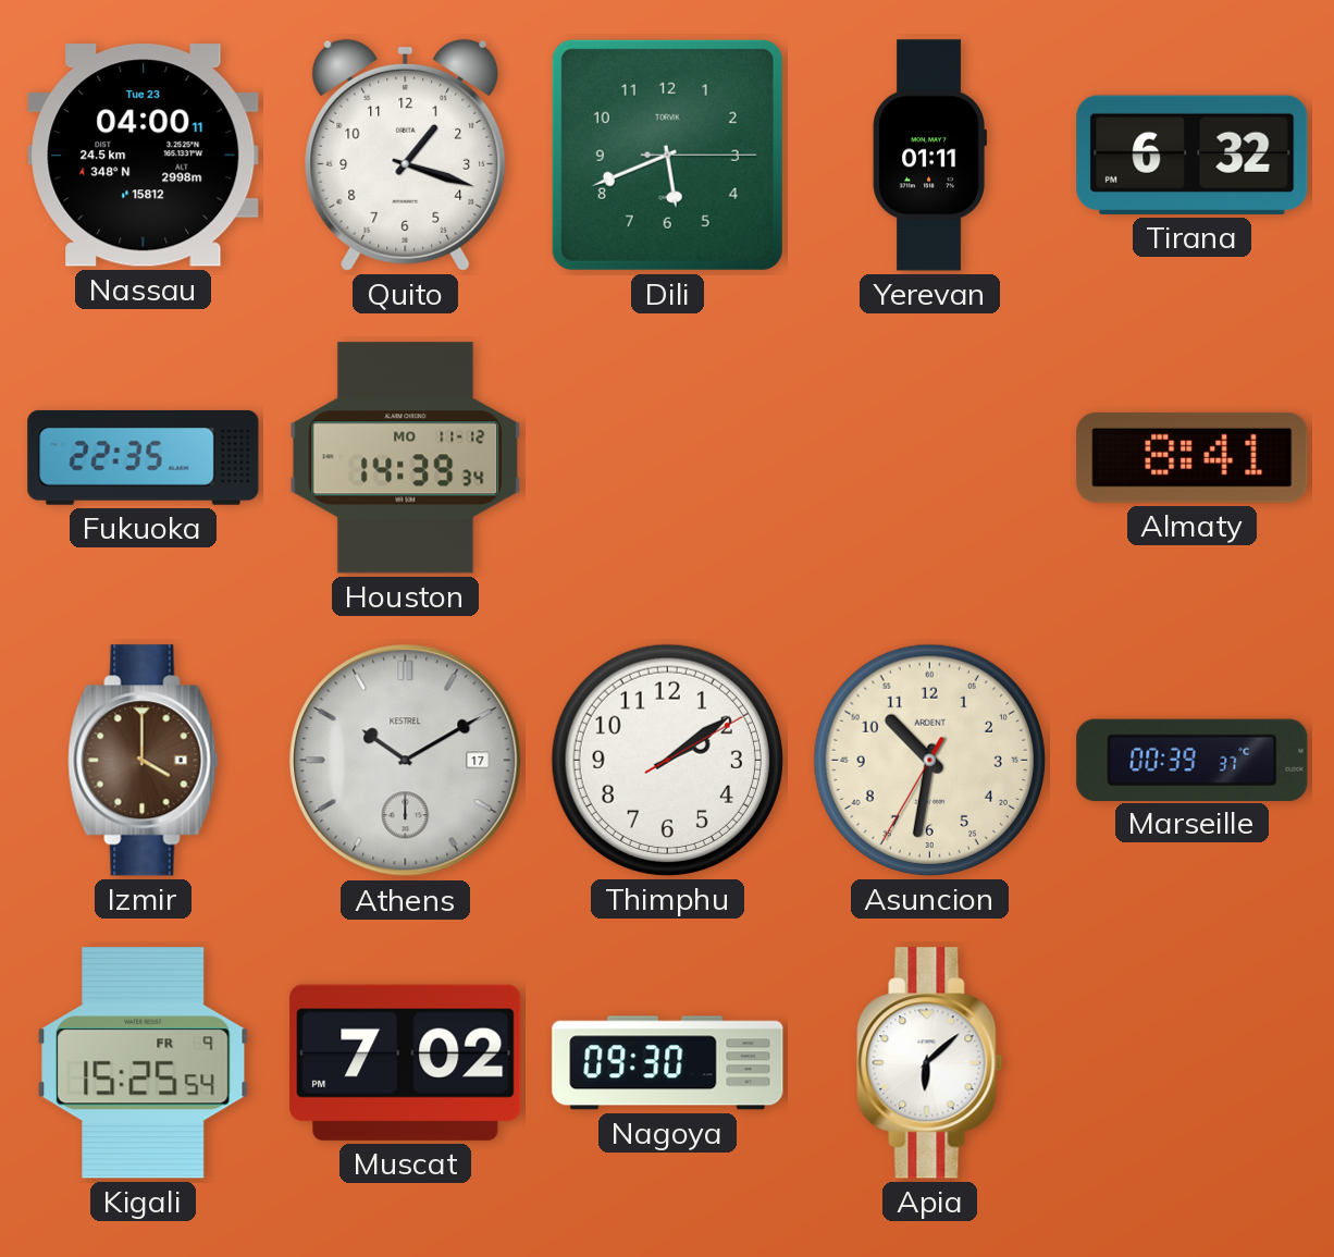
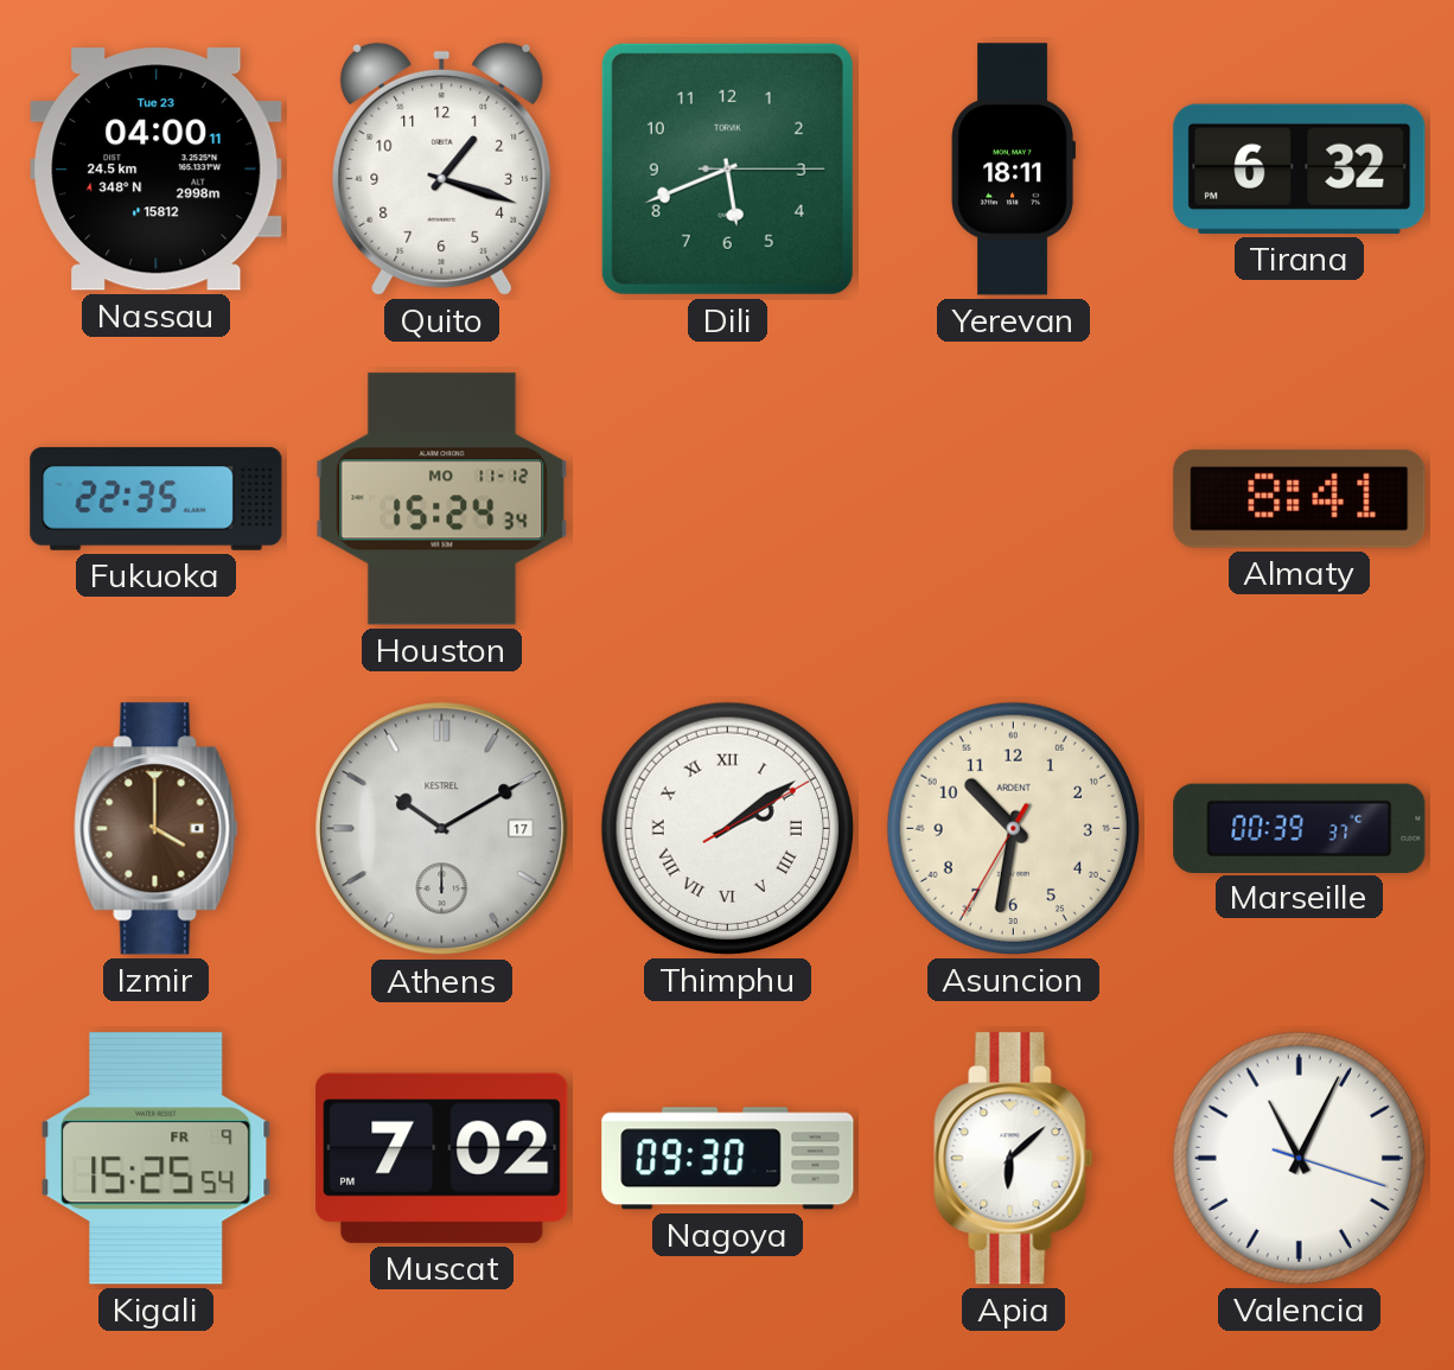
Yerevan: 01:11 -> 18:11
Houston: 14:39 -> 15:24
Thimphu numerals: Arabic -> Roman
Valencia: none -> 11:04
